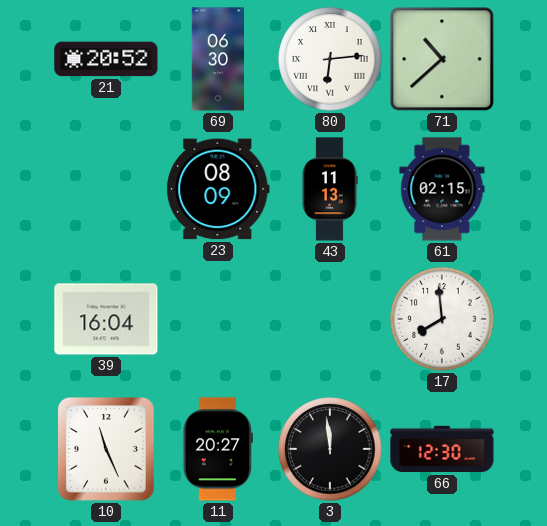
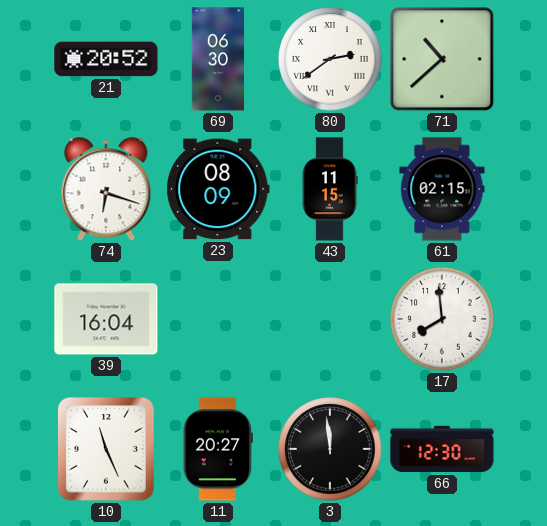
80: 6:14 -> 2:39
74: none -> 6:18
43: 11:13 -> 11:15
